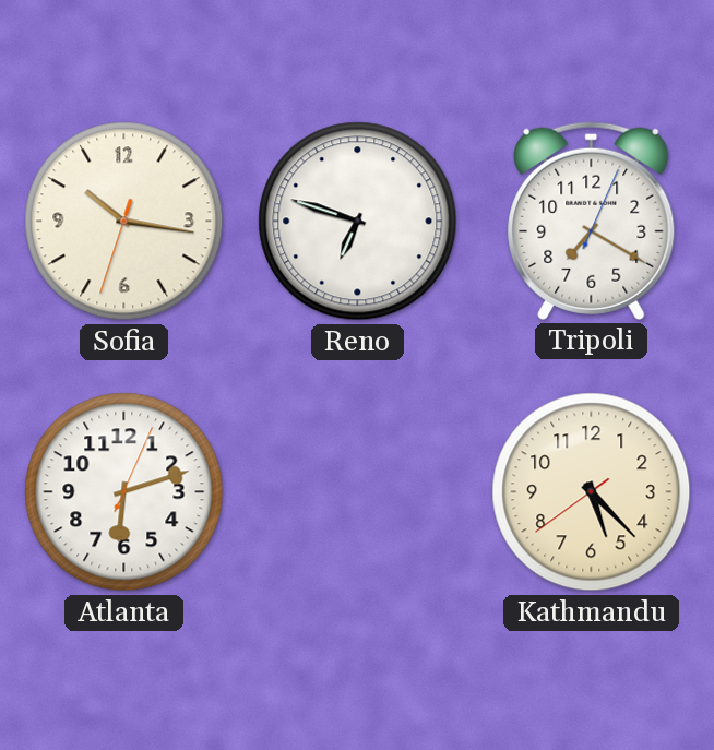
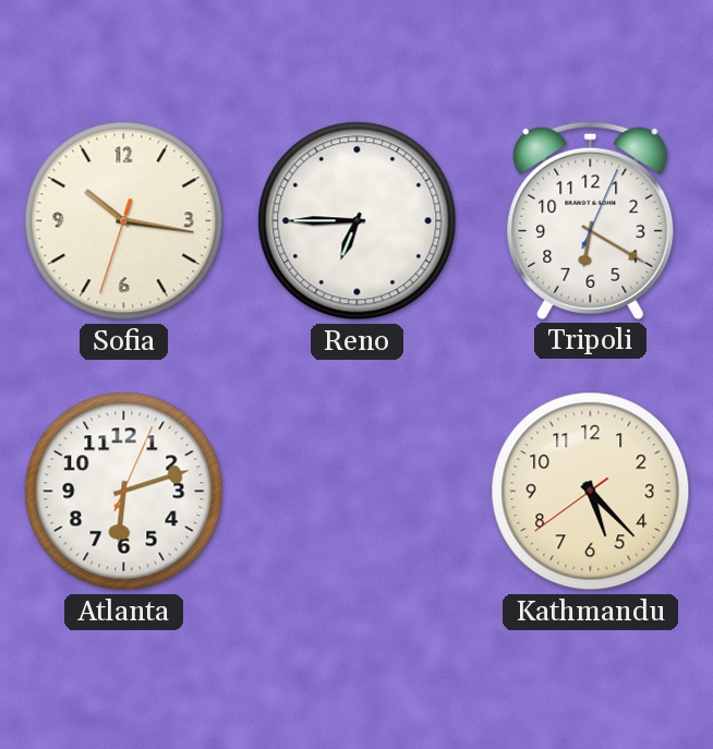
Reno: 6:48 -> 6:45
Tripoli: 7:20 -> 6:20
